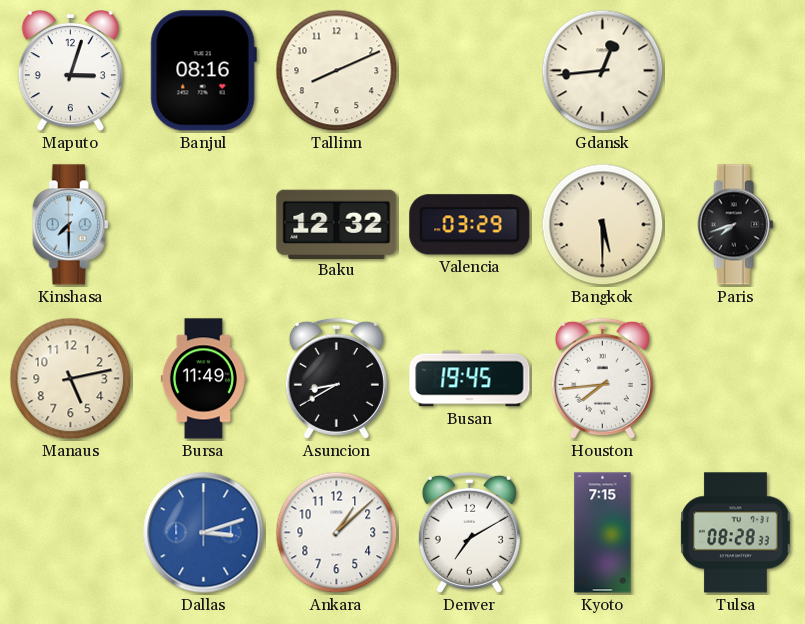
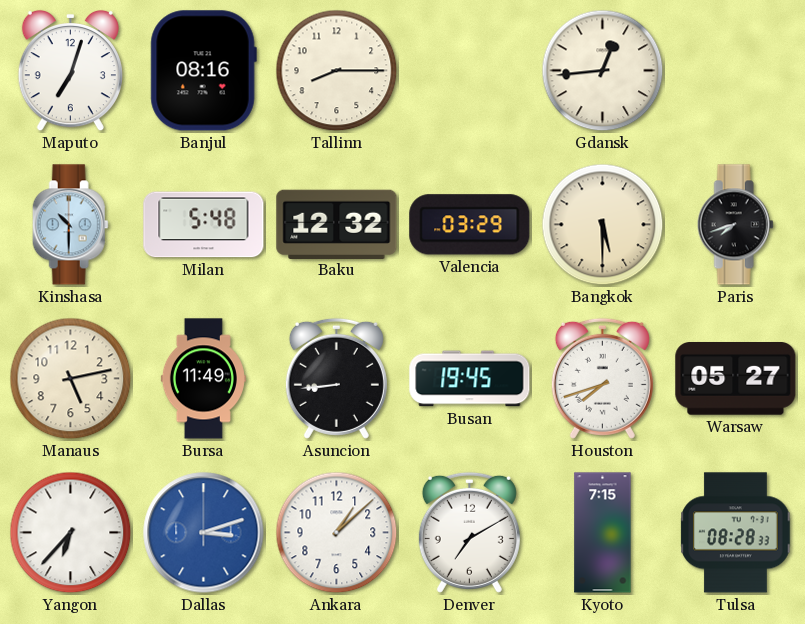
Maputo: 3:03 -> 7:03
Tallinn: 8:11 -> 8:15
Kinshasa: 7:30 -> 10:30
Milan: none -> 5:48
Asuncion: 8:40 -> 8:44
Houston: 7:44 -> 7:42
Warsaw: none -> 05:27
Yangon: none -> 6:37
